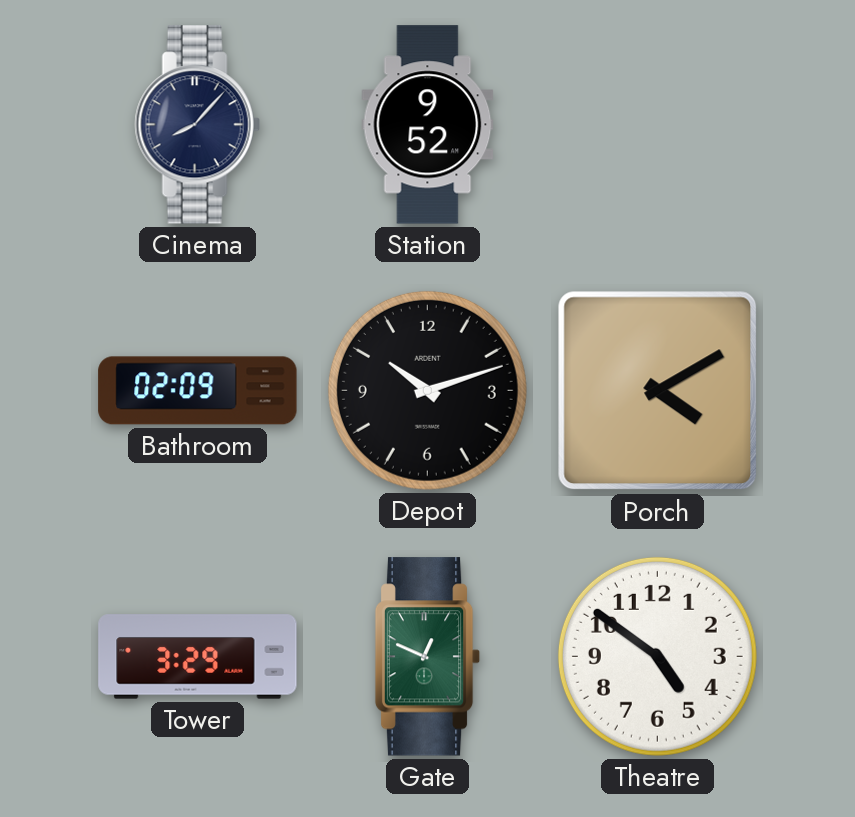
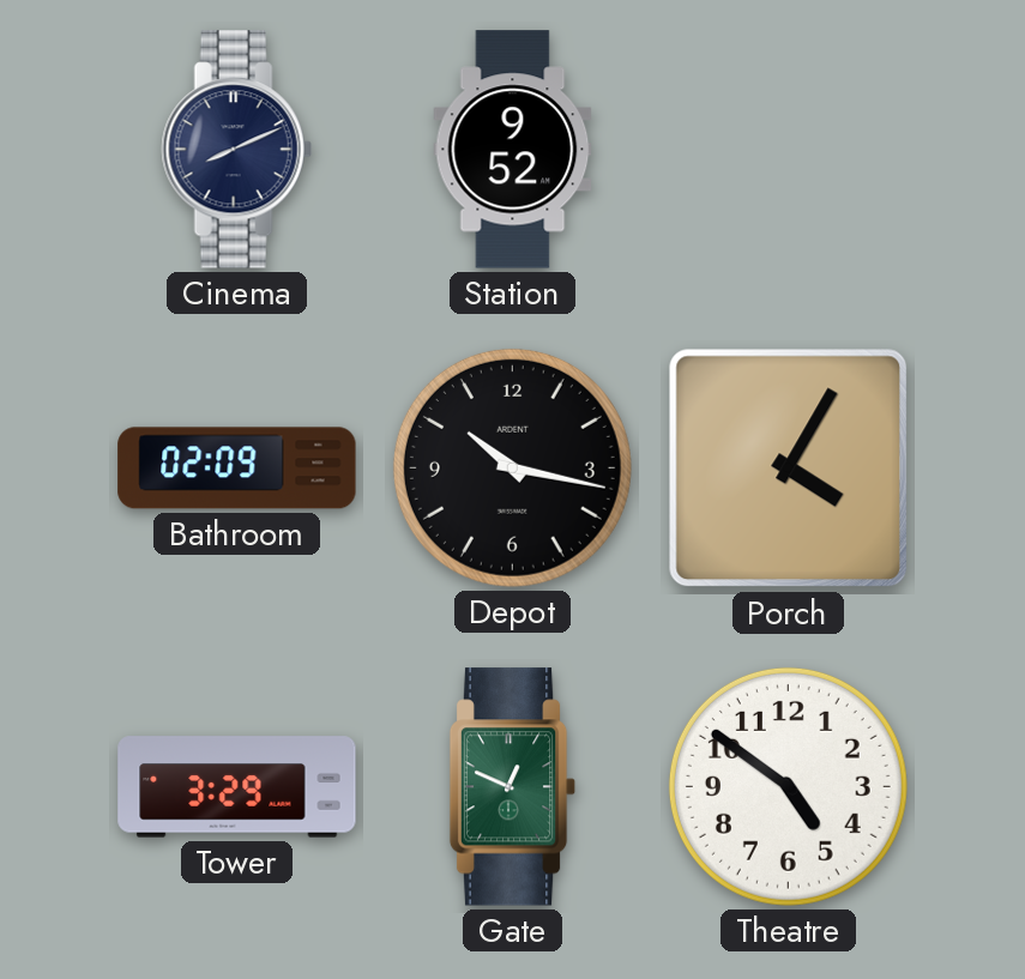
Cinema: 8:07 -> 8:11
Depot: 10:12 -> 10:17
Porch: 4:10 -> 4:05
